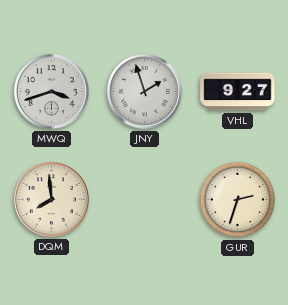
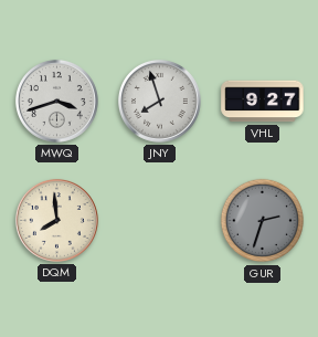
JNY: 1:57 -> 7:57
GUR dial: cream -> grey
